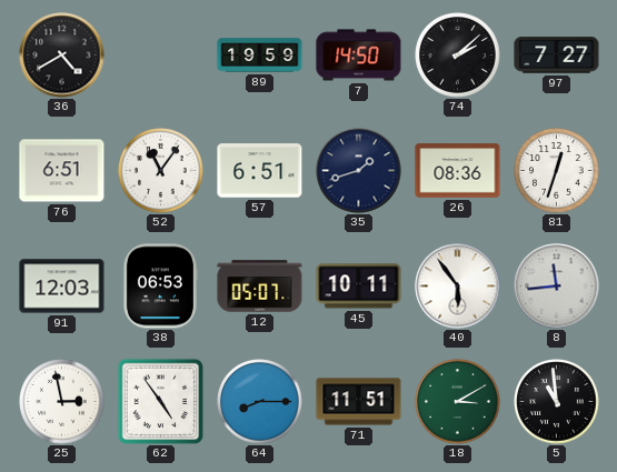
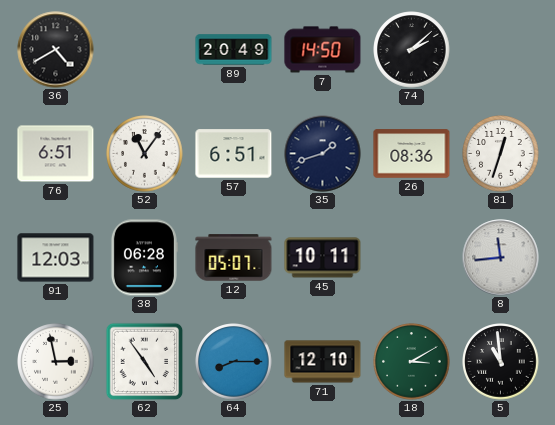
89: 19:59 -> 20:49
97: 7:27 -> none
38: 06:53 -> 06:28
40: 5:54 -> none
71: 11:51 -> 12:10
